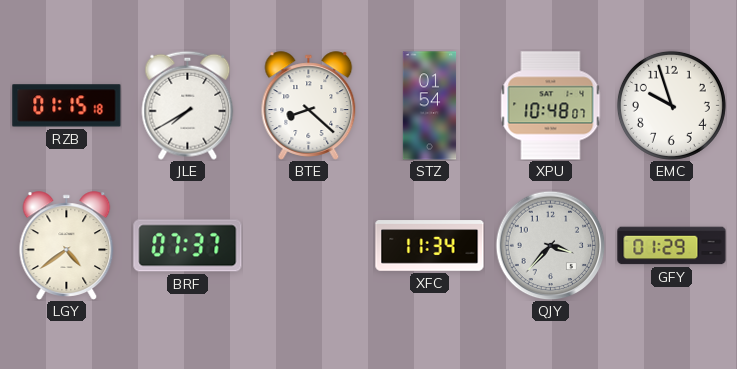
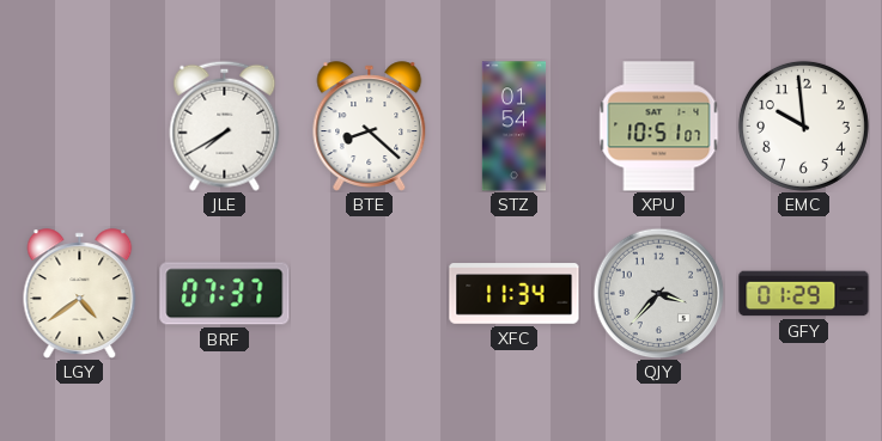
RZB: 01:15 -> none
XPU: 10:48 -> 10:51
EMC: 9:57 -> 9:59
